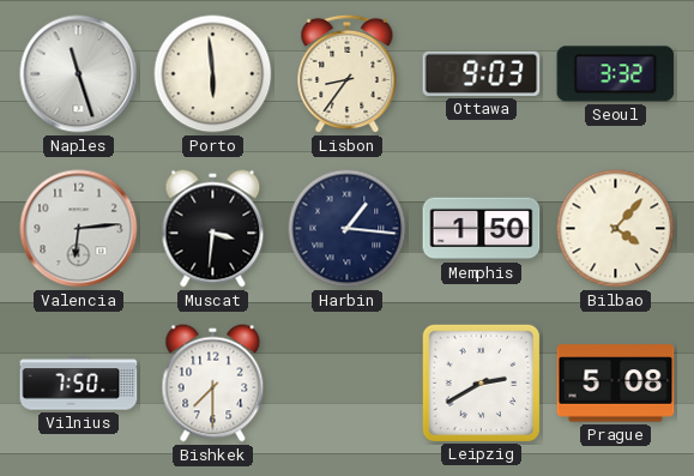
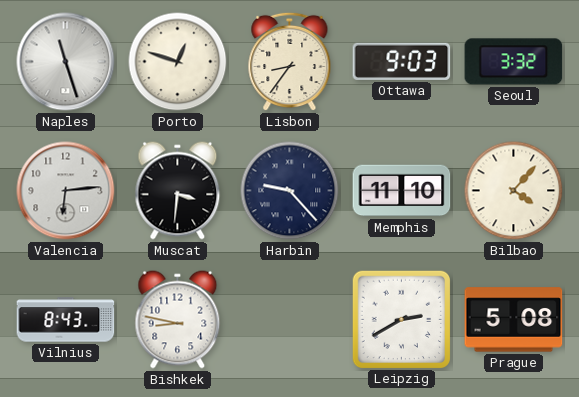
Porto: 5:59 -> 12:48
Harbin: 1:16 -> 9:23
Memphis: 1:50 -> 11:10
Vilnius: 7:50 -> 8:43
Bishkek: 7:30 -> 8:47
